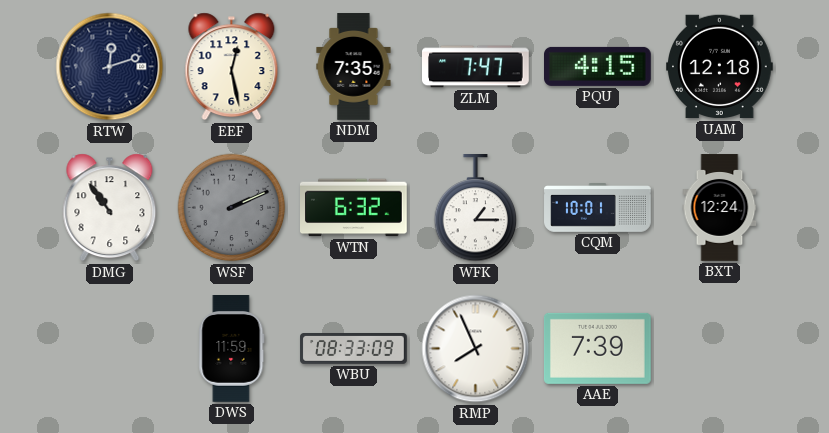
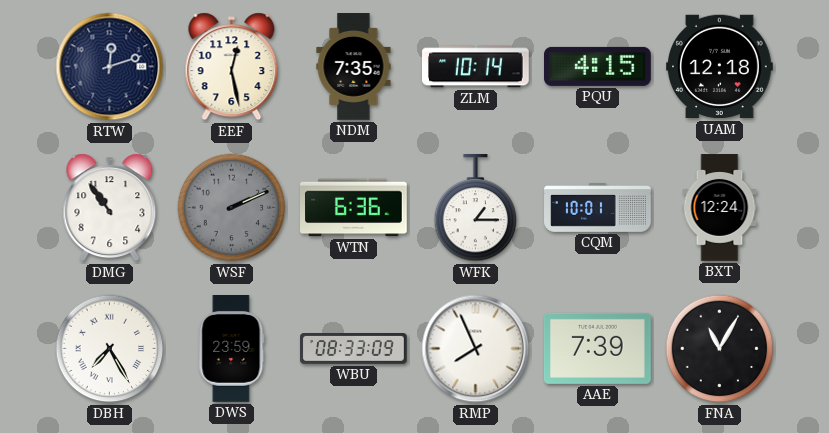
ZLM: 7:47 -> 10:14
WTN: 6:32 -> 6:36
DBH: none -> 7:25
DWS: 11:59 -> 23:59
FNA: none -> 11:05
